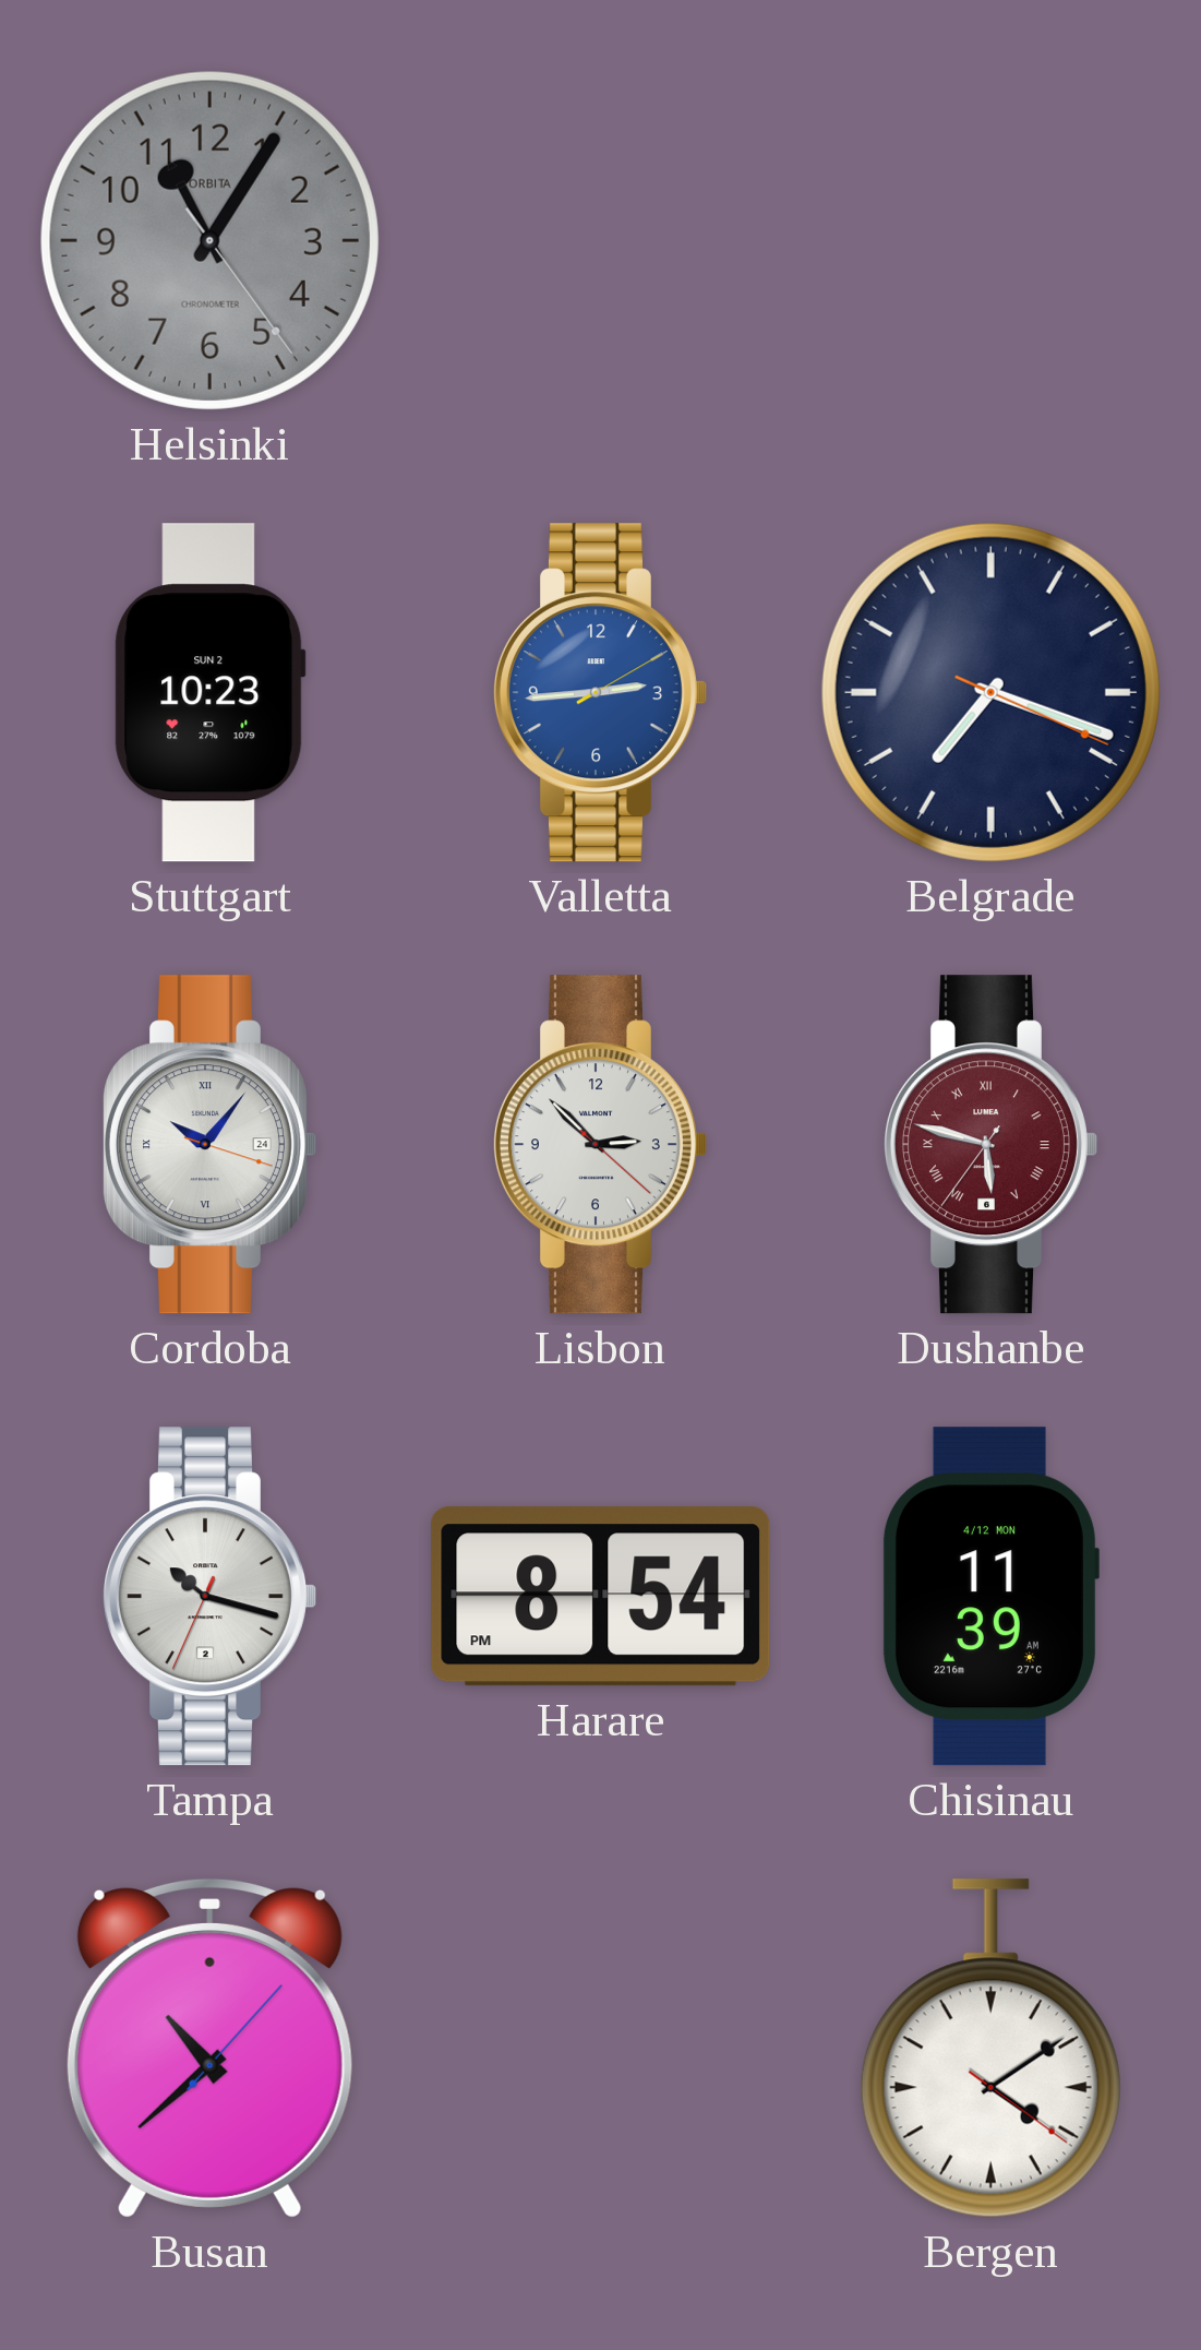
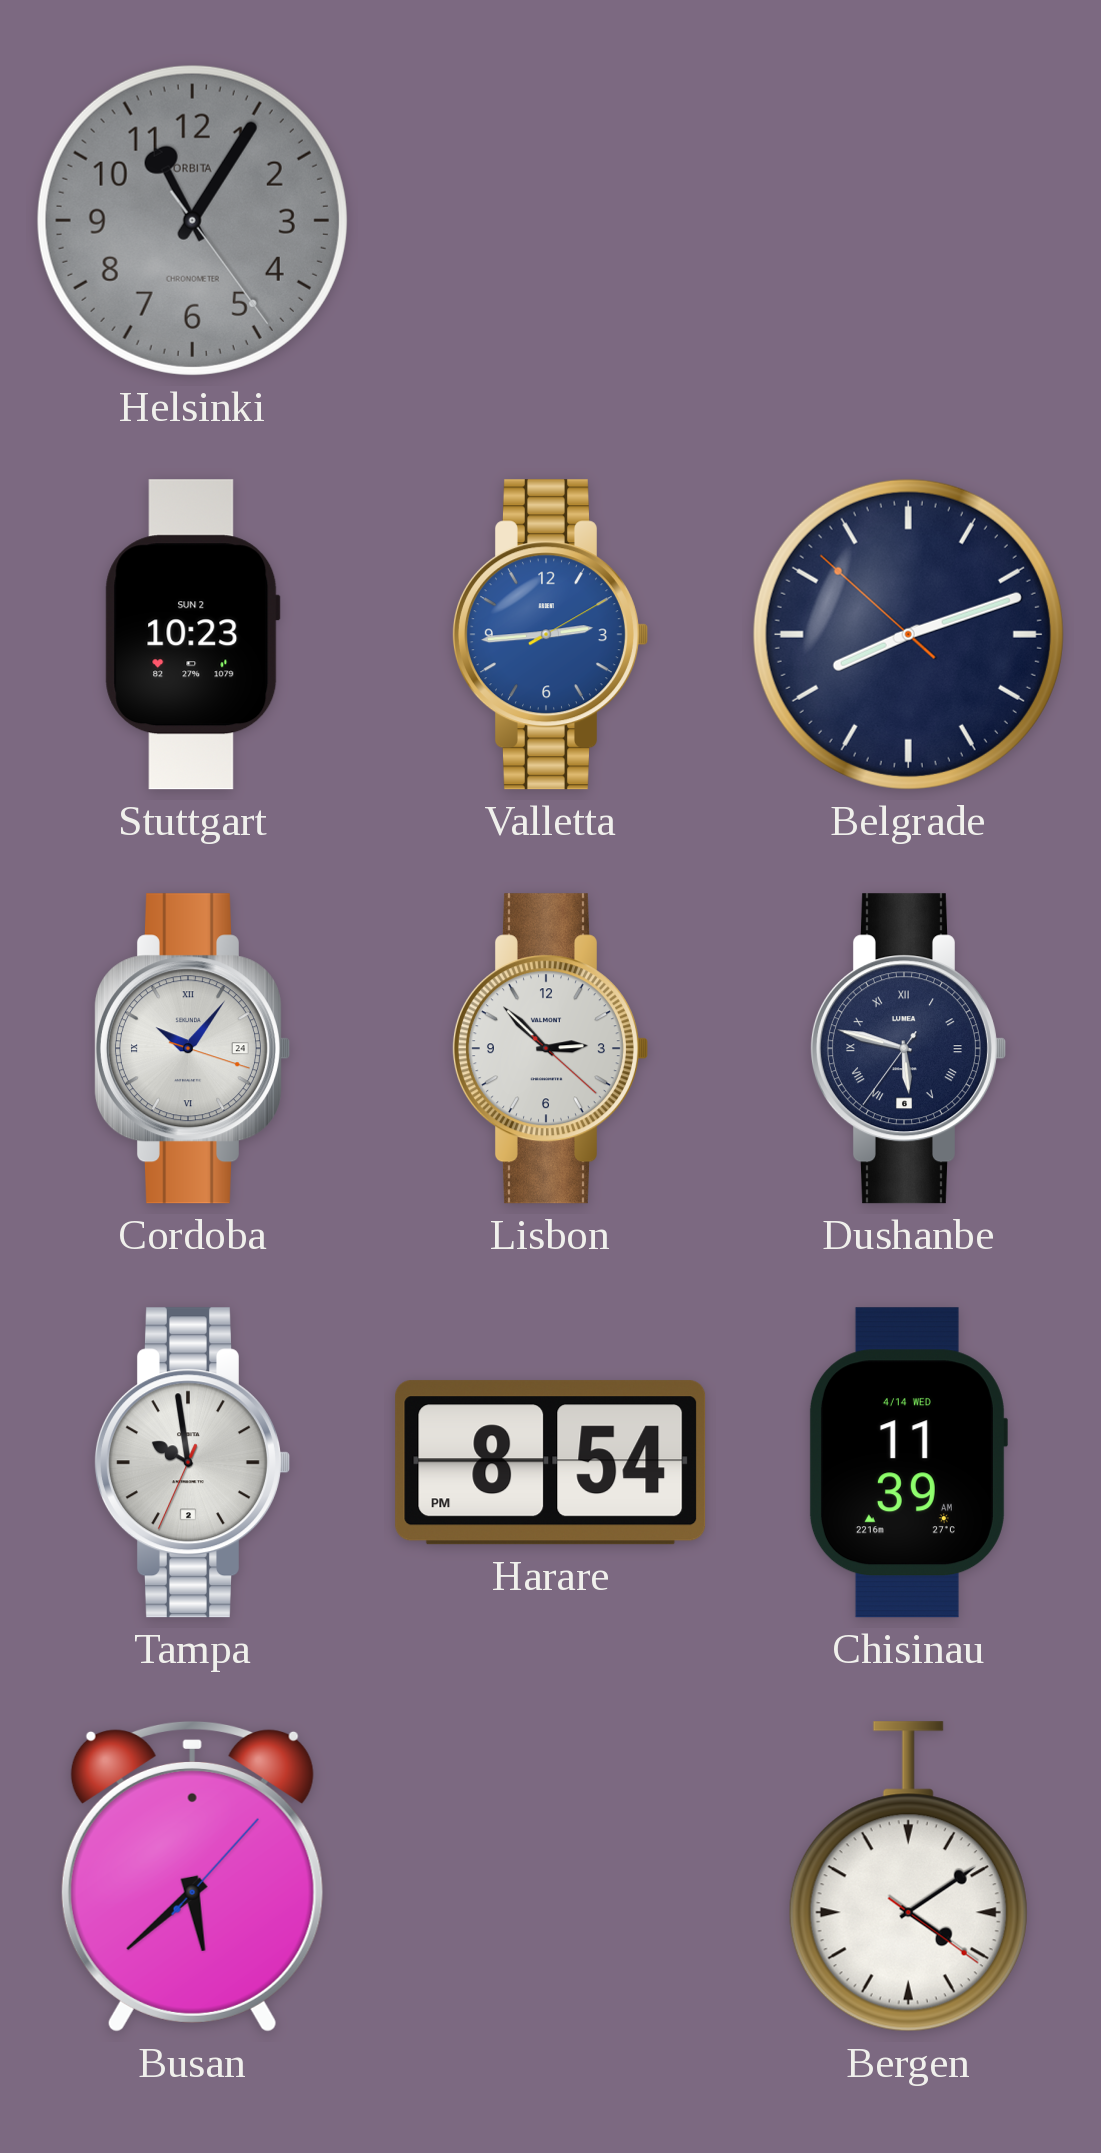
Belgrade: 7:18 -> 8:11
Dushanbe dial: burgundy -> navy
Tampa: 10:17 -> 9:58
Chisinau date: 4/12 MON -> 4/14 WED
Busan: 10:38 -> 5:38
